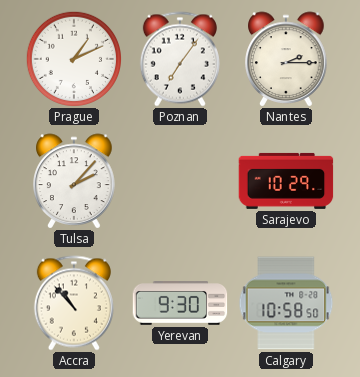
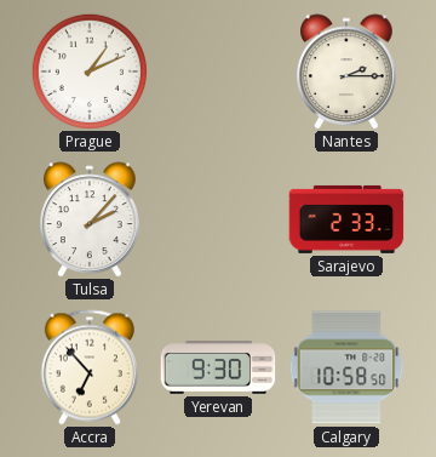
Poznan: 7:06 -> none
Sarajevo: 10:29 -> 2:33
Accra: 10:53 -> 6:53
